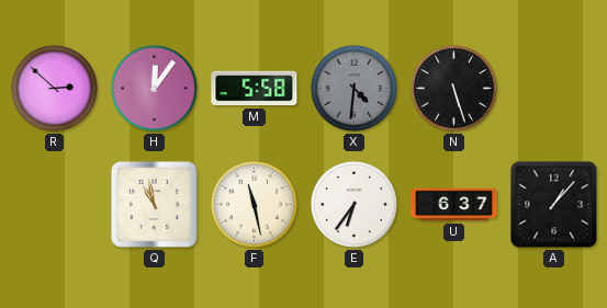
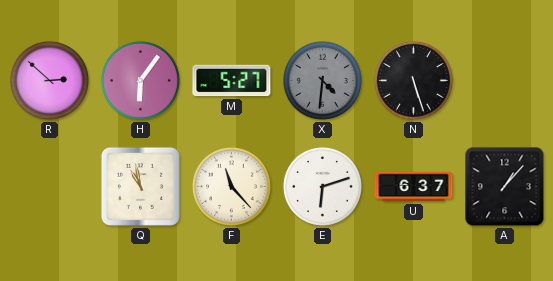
H: 12:06 -> 6:06
M: 5:58 -> 5:27
F: 11:28 -> 11:23
E: 6:36 -> 6:12
